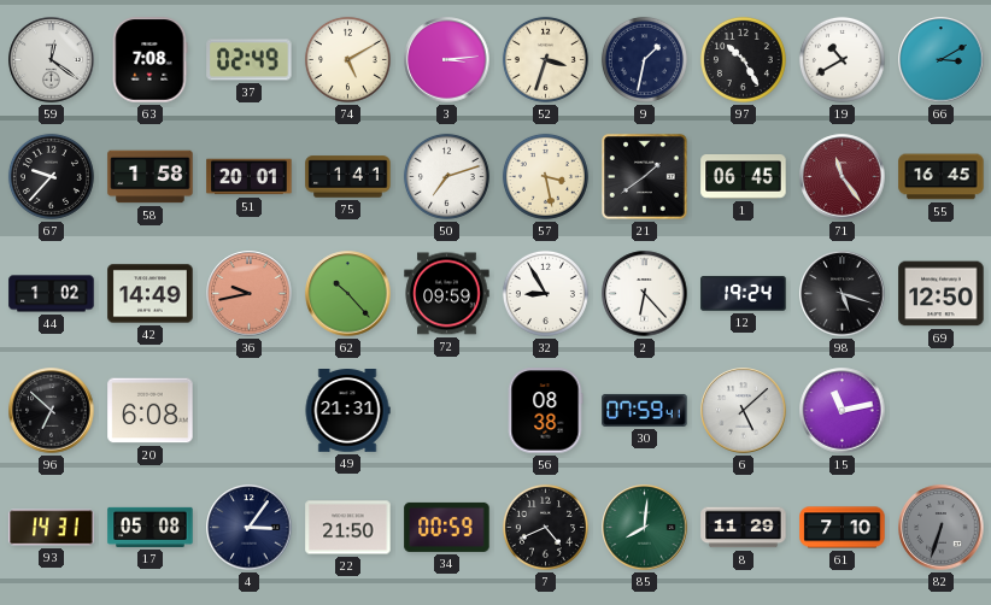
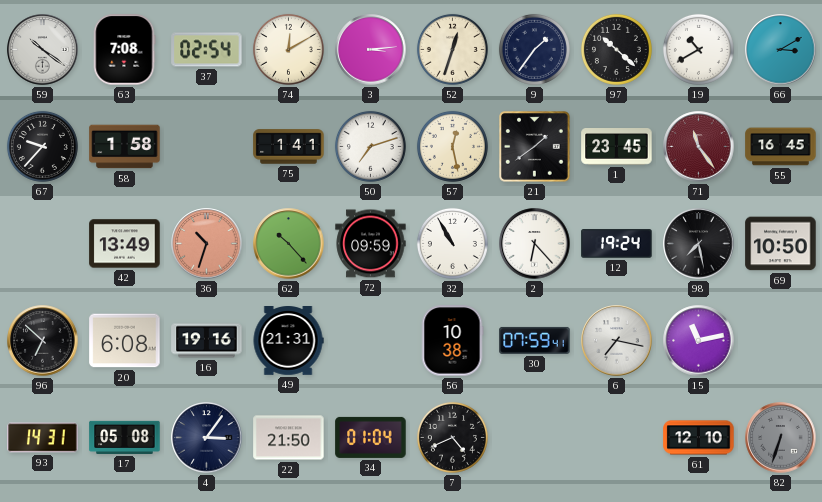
59: 12:21 -> 10:21
37: 02:49 -> 02:54
74: 5:10 -> 12:10
52: 3:33 -> 12:33
9: 1:32 -> 1:36
97: 10:25 -> 10:22
51: 20:01 -> none
57: 3:28 -> 12:28
1: 06:45 -> 23:45
44: 1:02 -> none
42: 14:49 -> 13:49
36: 9:43 -> 10:33
32: 8:55 -> 10:55
98: 5:18 -> 7:28
69: 12:50 -> 10:50
16: none -> 19:16
56: 08:38 -> 10:38
6: 5:08 -> 7:17
34: 00:59 -> 01:04
85: 8:01 -> none
8: 11:29 -> none
61: 7:10 -> 12:10
